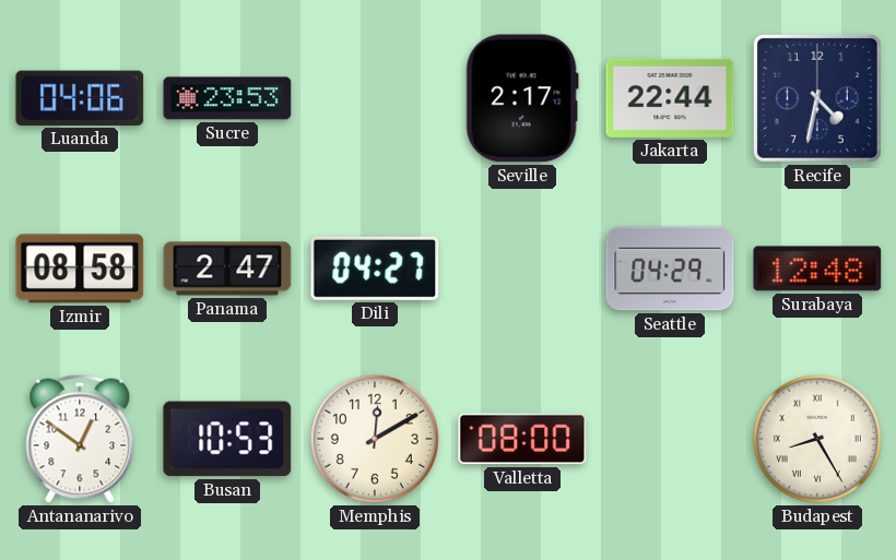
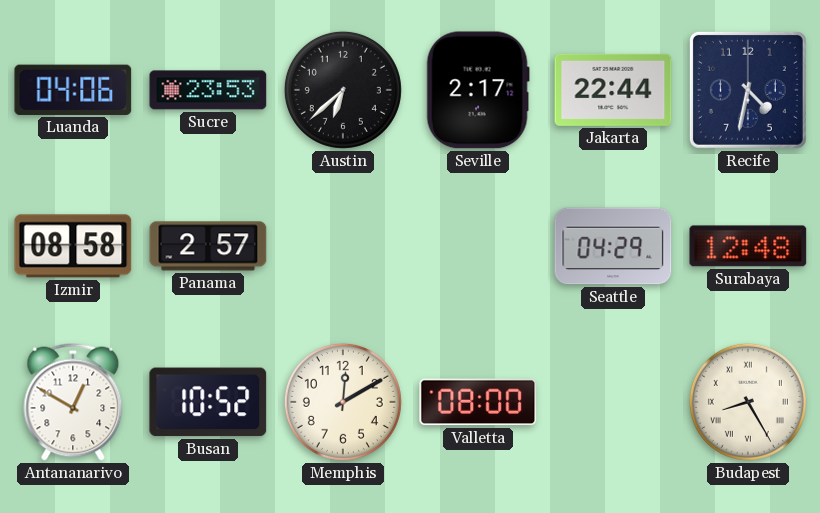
Austin: none -> 6:38
Panama: 2:47 -> 2:57
Dili: 04:27 -> none
Antananarivo: 12:51 -> 12:50
Busan: 10:53 -> 10:52
